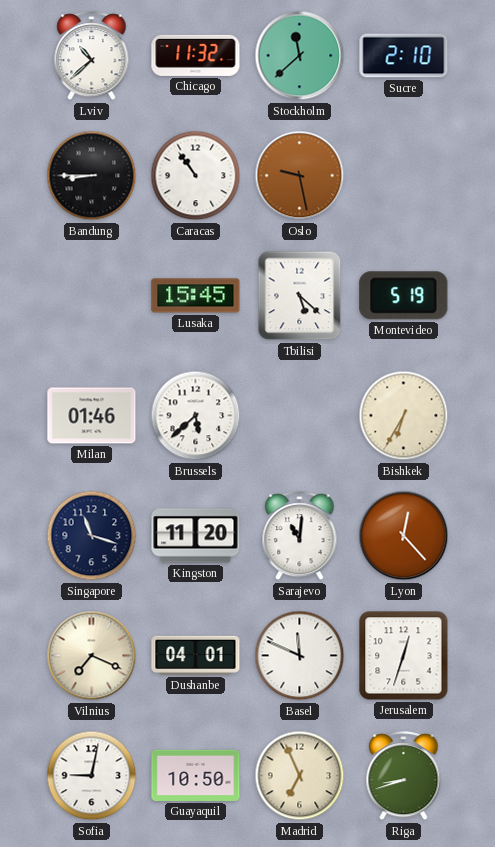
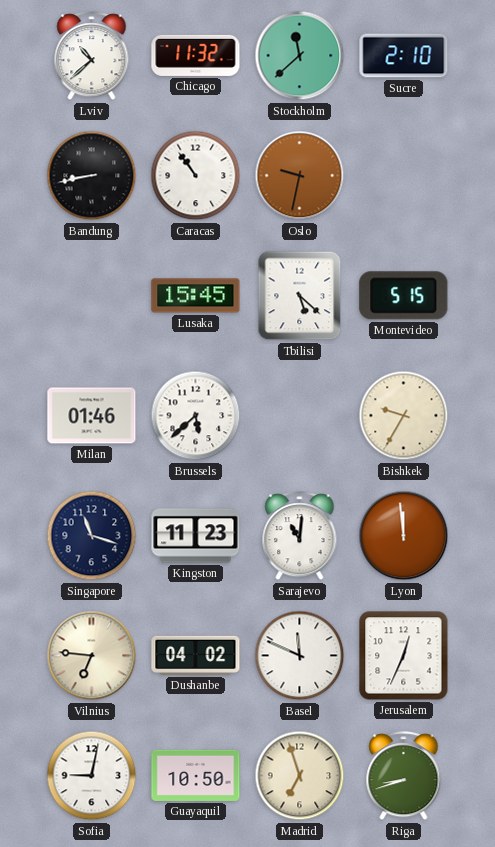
Bandung: 8:45 -> 8:43
Oslo: 9:28 -> 9:32
Montevideo: 5:19 -> 5:15
Bishkek: 6:35 -> 9:35
Kingston: 11:20 -> 11:23
Lyon: 12:23 -> 11:59
Vilnius: 7:19 -> 6:46
Dushanbe: 04:01 -> 04:02
Jerusalem: 12:33 -> 12:34
Madrid: 6:56 -> 6:57
